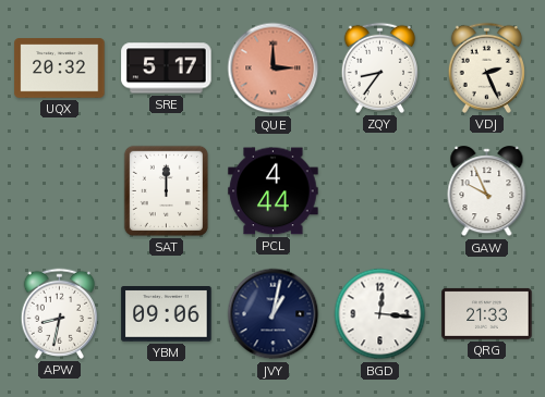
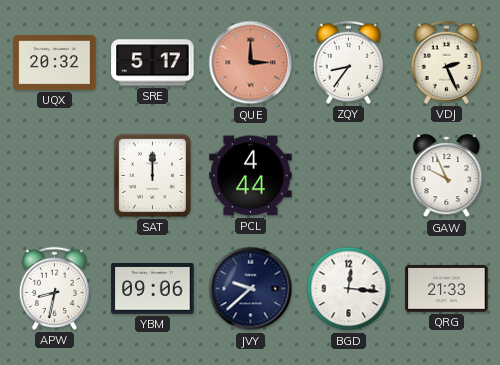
JVY: 1:02 -> 9:38
